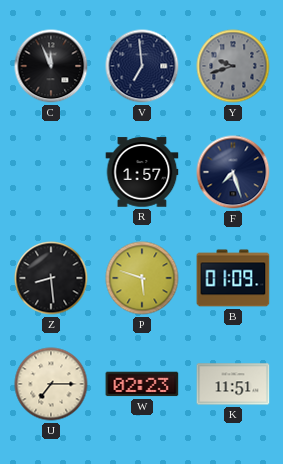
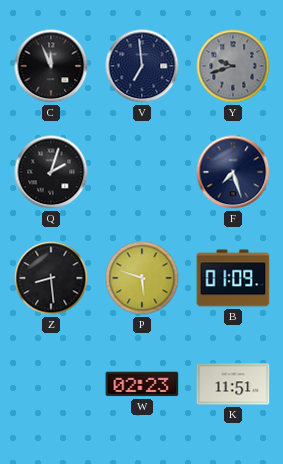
Q: none -> 2:03
R: 1:57 -> none
U: 7:15 -> none
